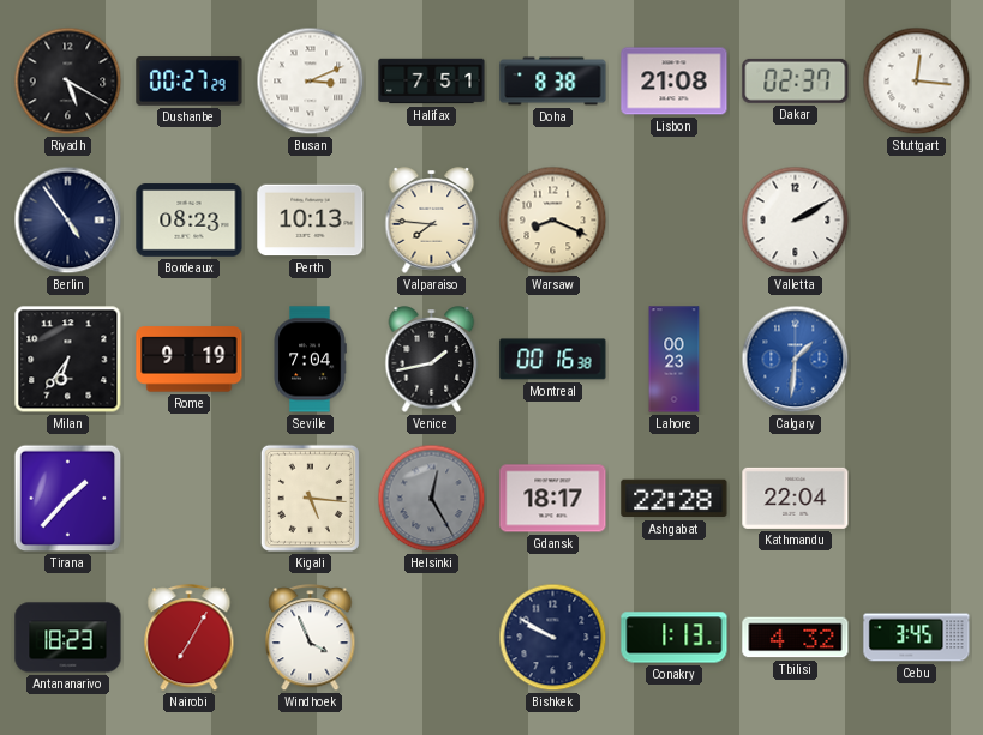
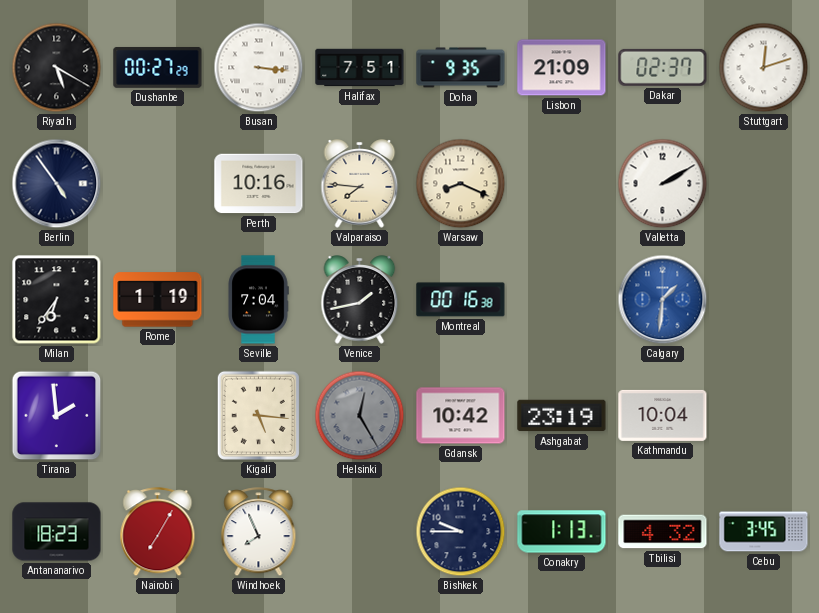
Busan: 3:11 -> 3:16
Doha: 8:38 -> 9:35
Lisbon: 21:08 -> 21:09
Stuttgart: 12:16 -> 12:12
Bordeaux: 08:23 -> none
Perth: 10:13 -> 10:16
Rome: 9:19 -> 1:19
Lahore: 00:23 -> none
Tirana: 1:37 -> 1:59
Gdansk: 18:17 -> 10:42
Ashgabat: 22:28 -> 23:19
Kathmandu: 22:04 -> 10:04
Windhoek: 3:56 -> 7:56
Bishkek: 9:50 -> 9:45
